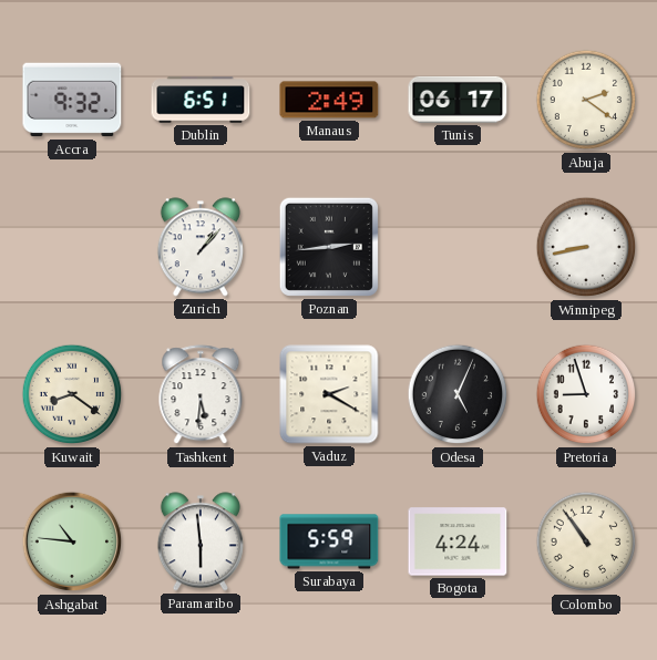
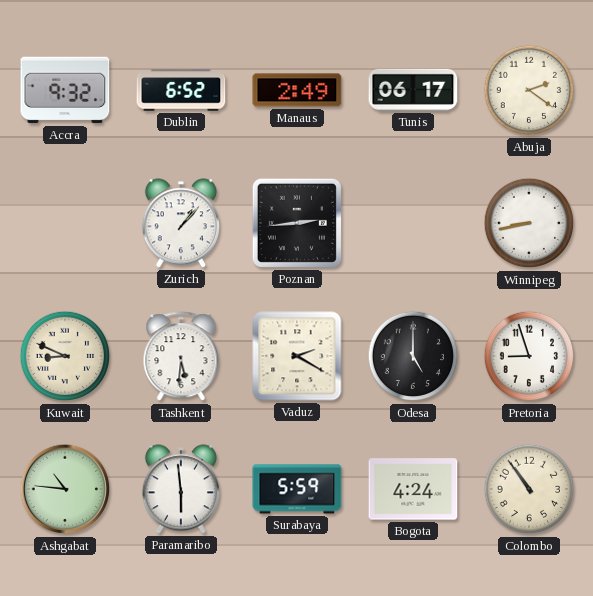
Dublin: 6:51 -> 6:52
Kuwait: 8:21 -> 8:49
Odesa: 5:04 -> 5:00
